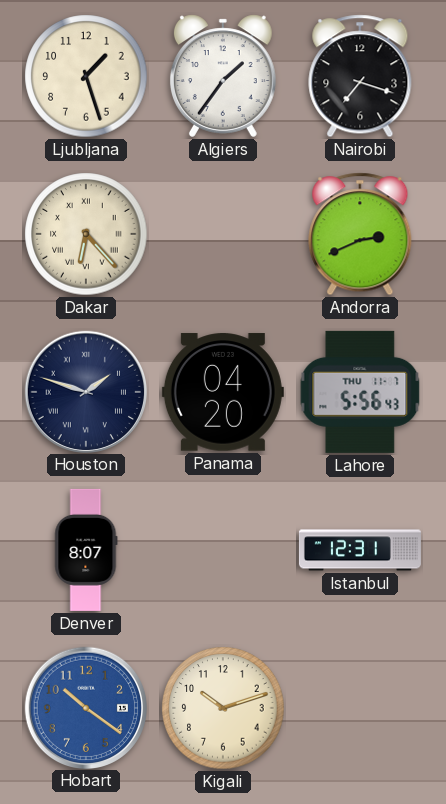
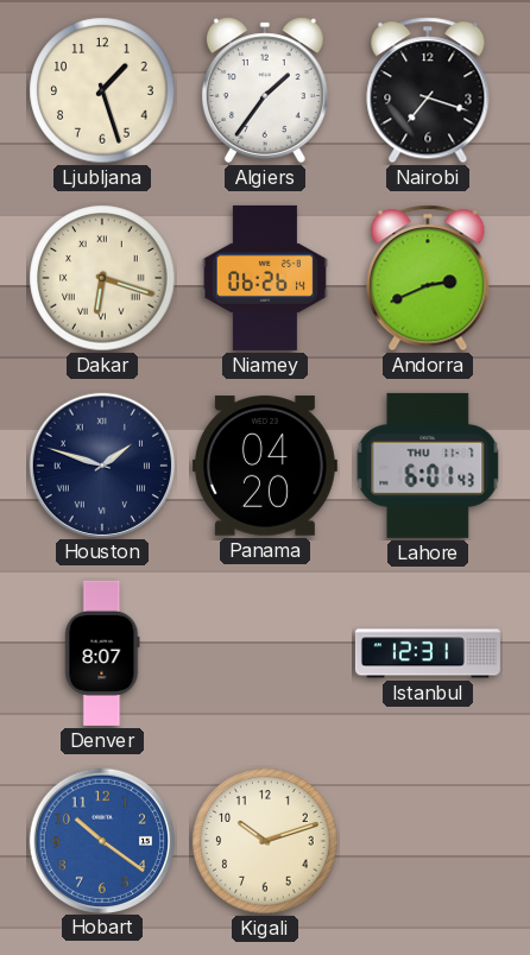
Dakar: 6:23 -> 6:18
Niamey: none -> 06:26
Lahore: 5:56 -> 6:01
